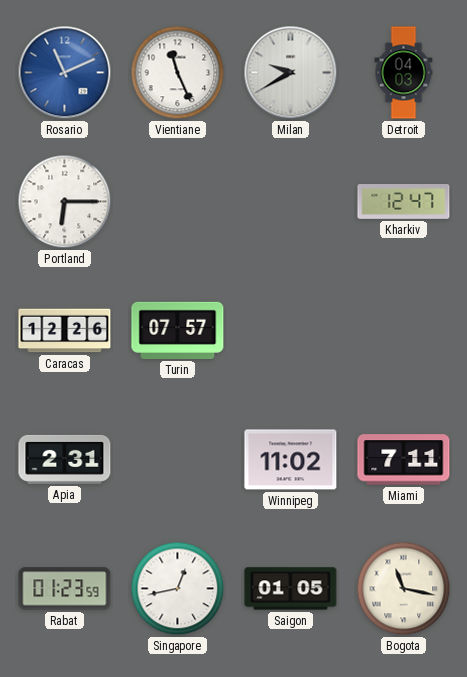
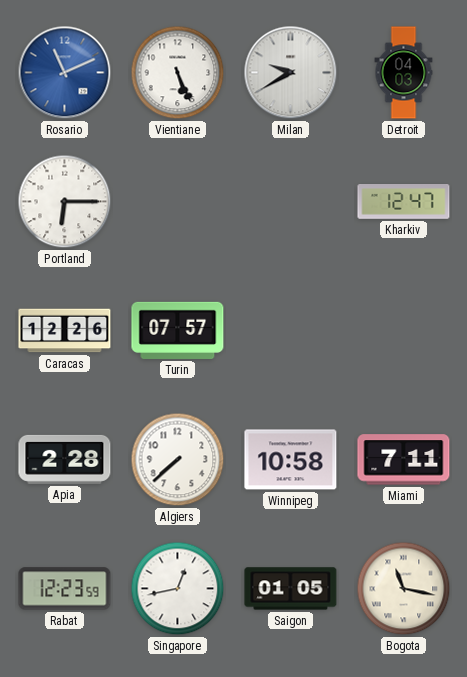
Vientiane: 11:26 -> 5:26
Apia: 2:31 -> 2:28
Algiers: none -> 7:38
Winnipeg: 11:02 -> 10:58
Rabat: 01:23 -> 12:23
